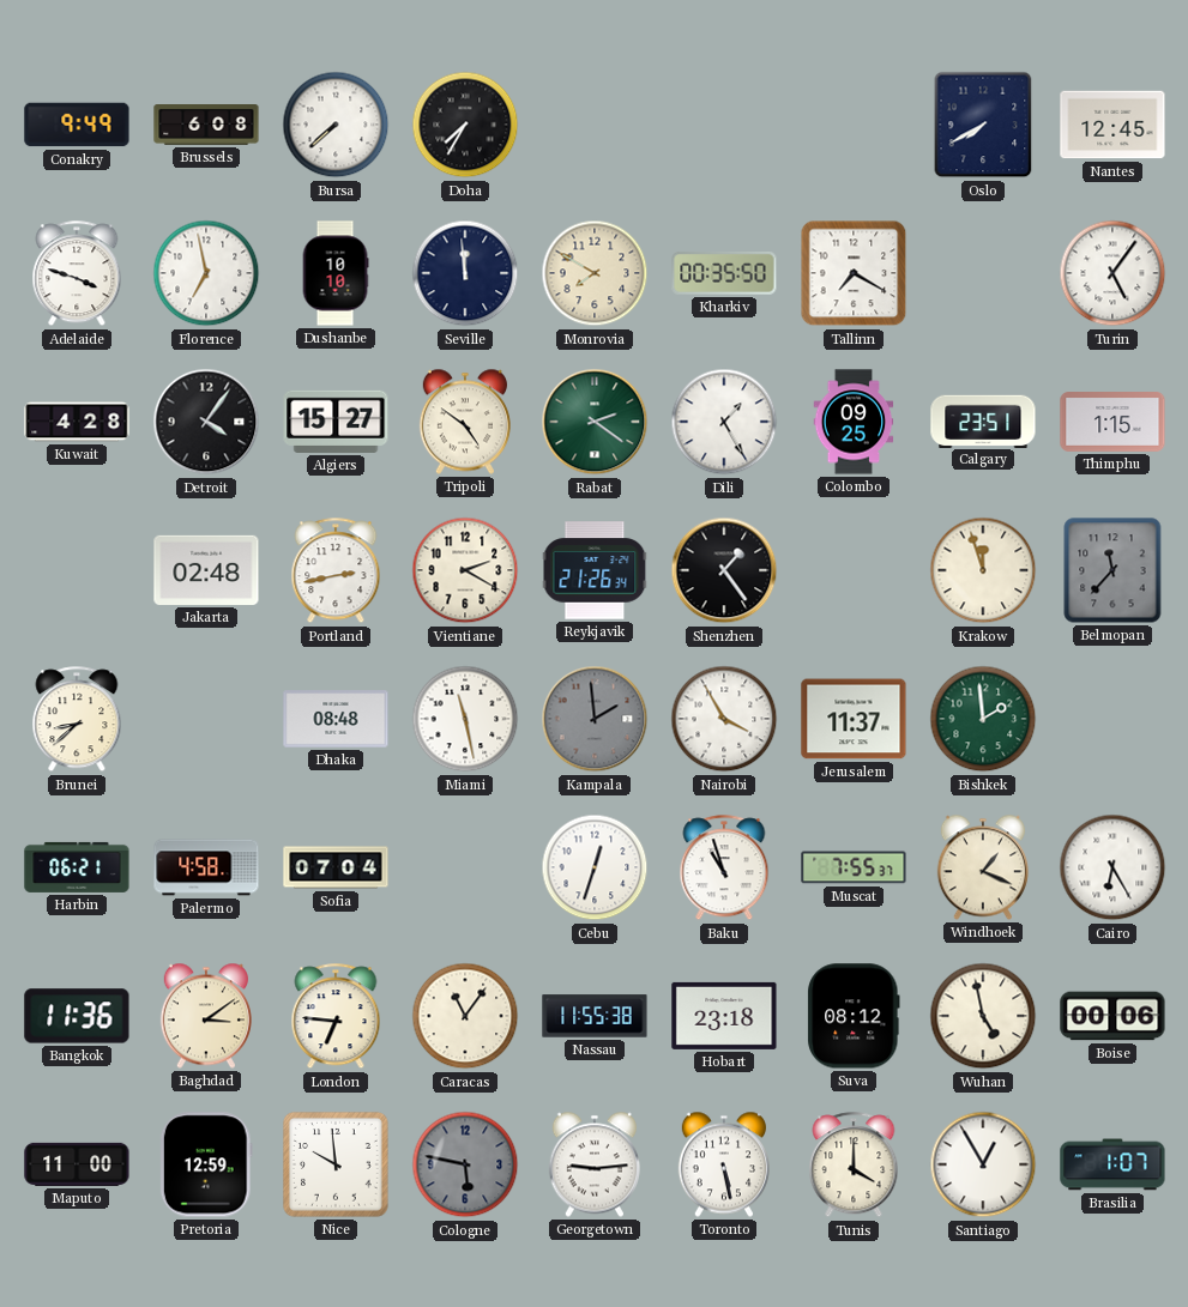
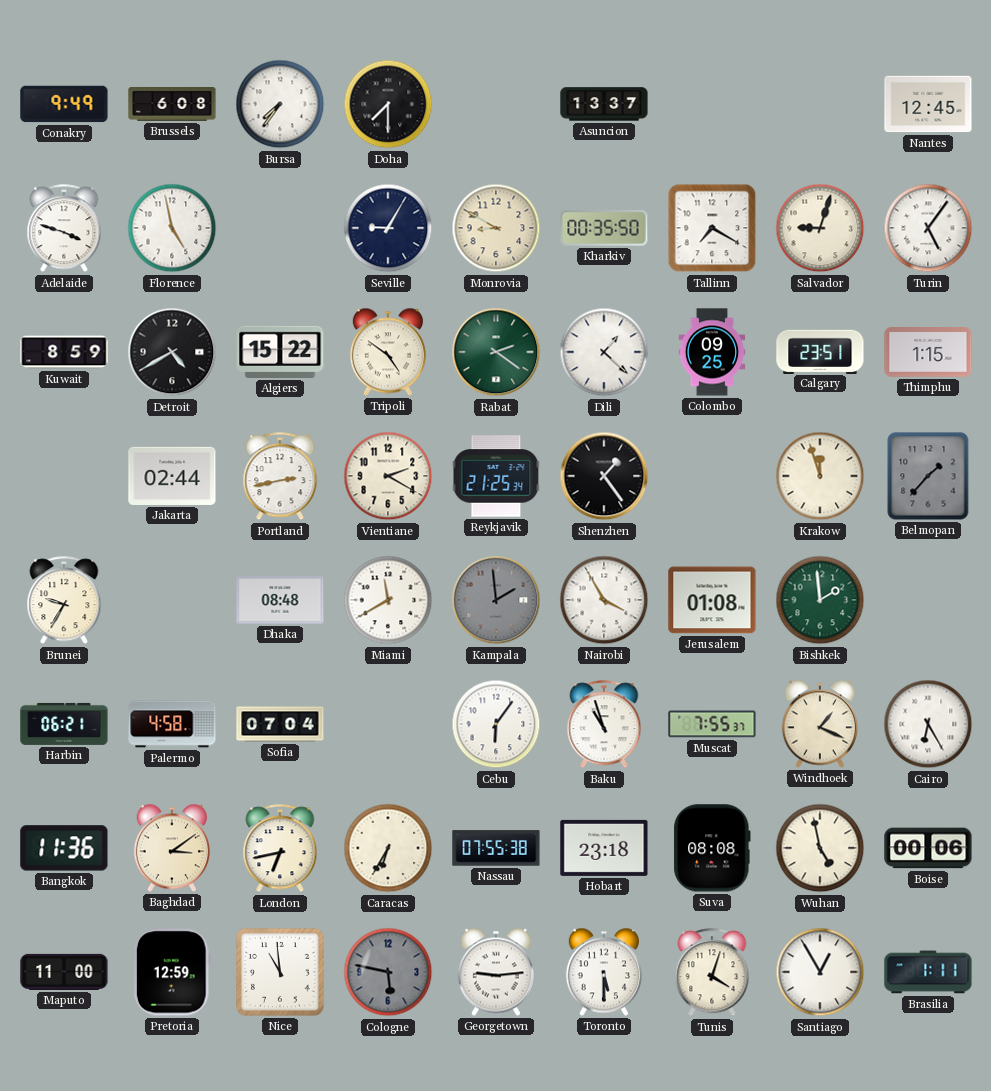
Bursa: 7:38 -> 7:36
Doha: 7:35 -> 7:30
Asuncion: none -> 13:37
Oslo: 7:40 -> none
Florence: 6:58 -> 4:58
Dushanbe: 10:10 -> none
Seville: 11:59 -> 9:05
Monrovia: 7:50 -> 8:50
Salvador: none -> 9:03
Kuwait: 4:28 -> 8:59
Detroit: 4:06 -> 4:40
Algiers: 15:27 -> 15:22
Dili: 1:25 -> 1:22
Jakarta: 02:48 -> 02:44
Reykjavik: 21:26 -> 21:25
Belmopan: 11:37 -> 1:37
Brunei: 8:38 -> 9:35
Miami: 11:28 -> 11:40
Jerusalem: 11:37 -> 01:08
Cebu: 12:33 -> 6:06
London: 6:46 -> 6:43
Caracas: 11:06 -> 6:35
Nassau: 11:55 -> 07:55
Suva: 08:12 -> 08:08
Nice: 9:59 -> 10:59
Toronto: 5:28 -> 5:30
Tunis: 4:00 -> 4:03
Brasilia: 1:07 -> 1:11
